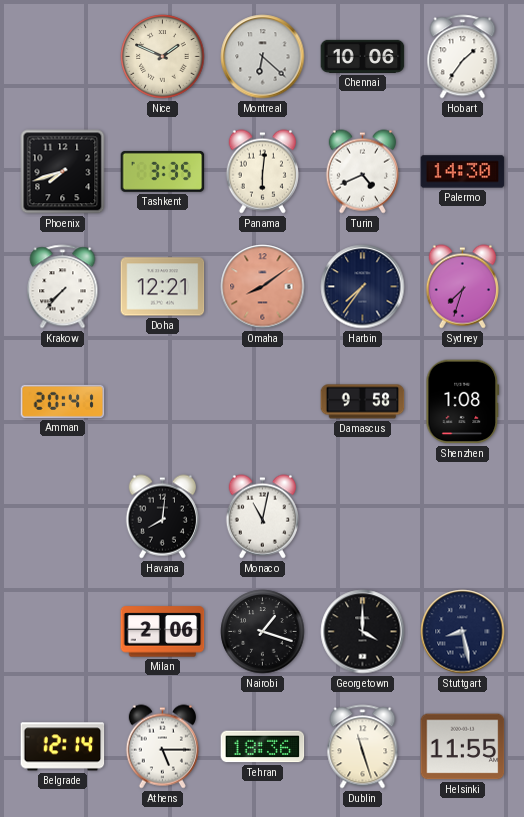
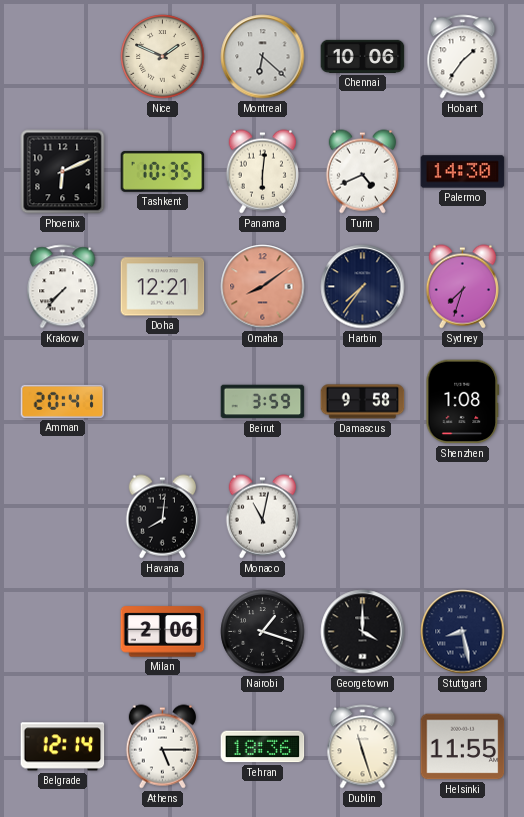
Phoenix: 7:42 -> 6:11
Tashkent: 3:35 -> 10:35
Beirut: none -> 3:59
